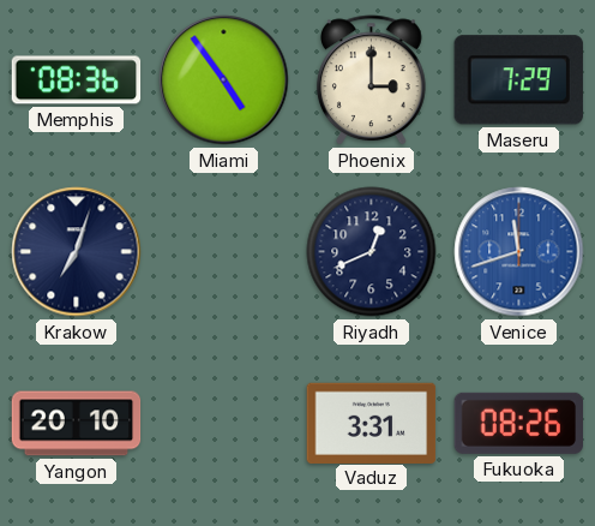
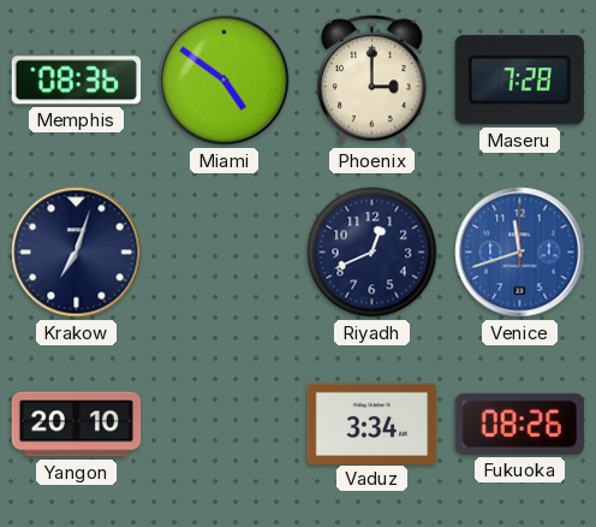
Miami: 4:54 -> 4:51
Maseru: 7:29 -> 7:28
Vaduz: 3:31 -> 3:34
